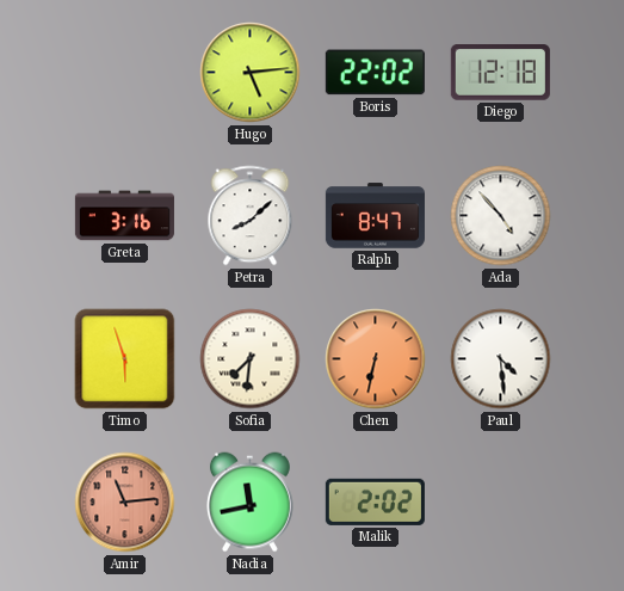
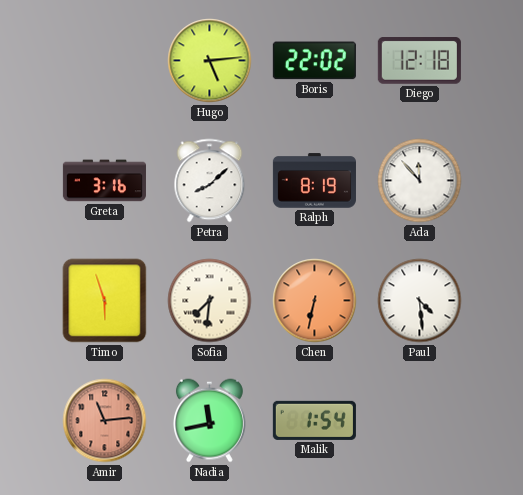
Ralph: 8:47 -> 8:19
Ada: 4:53 -> 11:53
Malik: 2:02 -> 1:54
